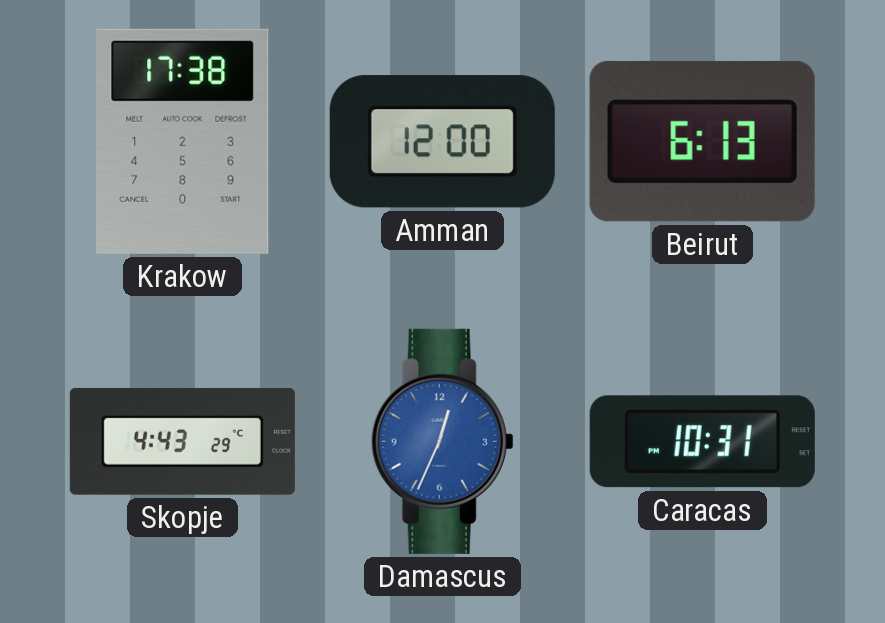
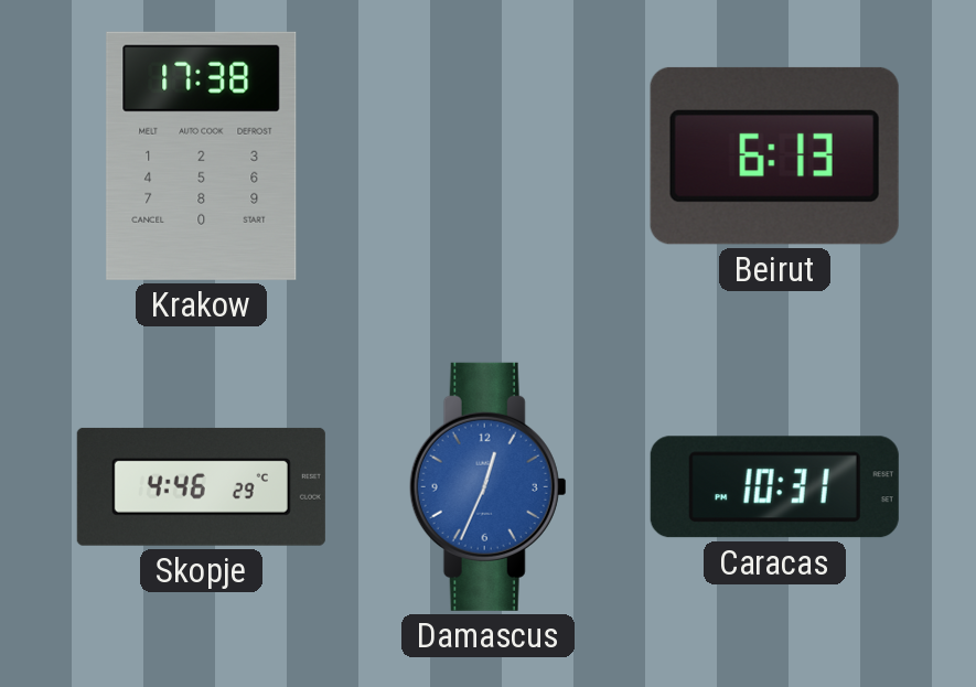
Amman: 12:00 -> none
Skopje: 4:43 -> 4:46
